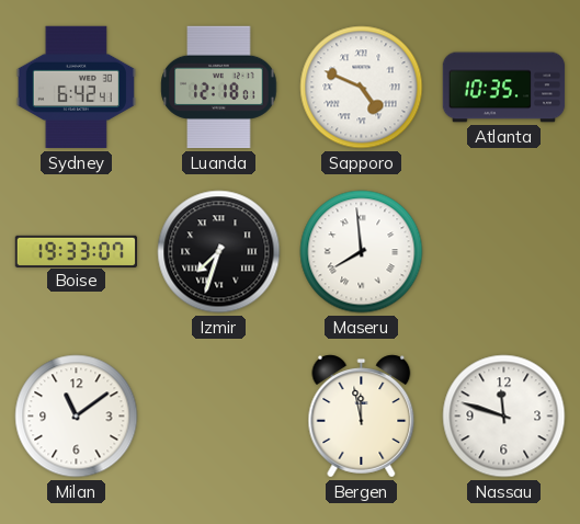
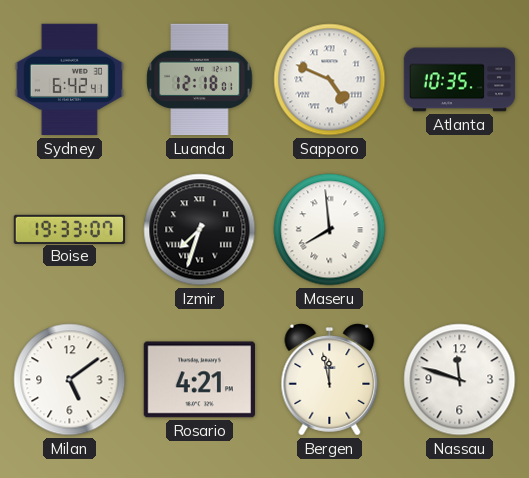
Milan: 11:09 -> 5:09
Rosario: none -> 4:21
